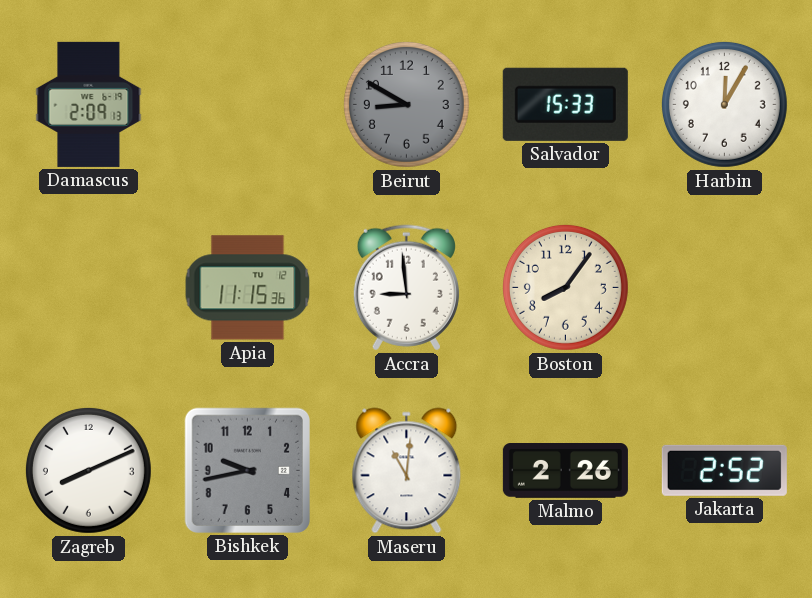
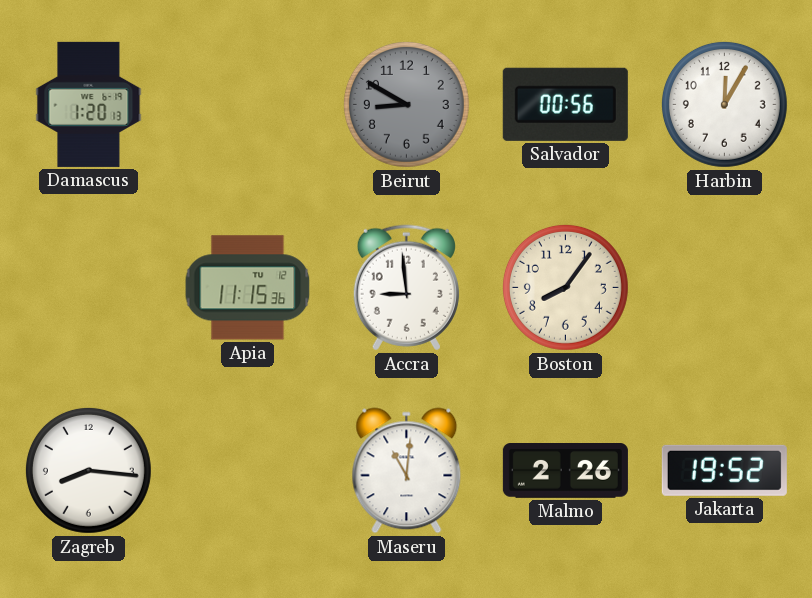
Damascus: 2:09 -> 1:20
Salvador: 15:33 -> 00:56
Zagreb: 8:11 -> 8:16
Bishkek: 9:43 -> none
Jakarta: 2:52 -> 19:52
